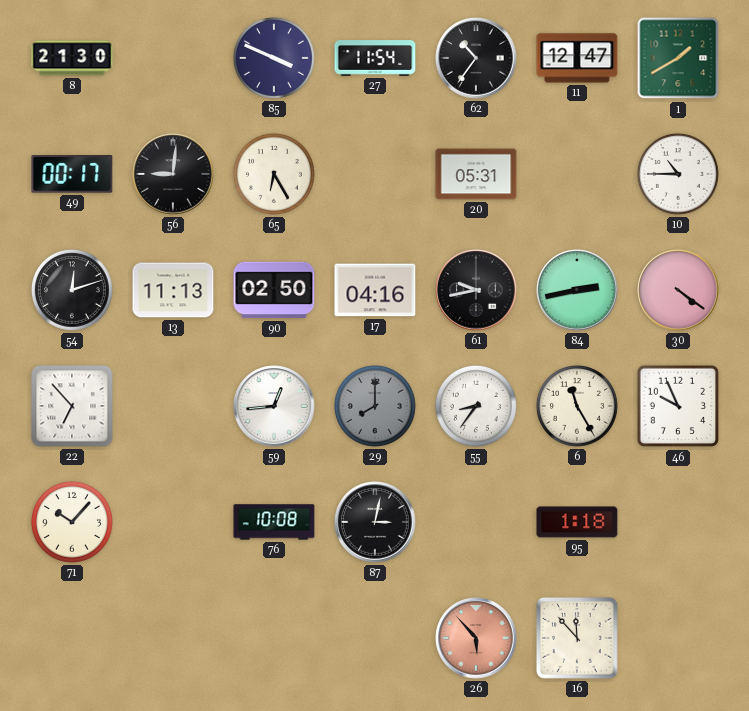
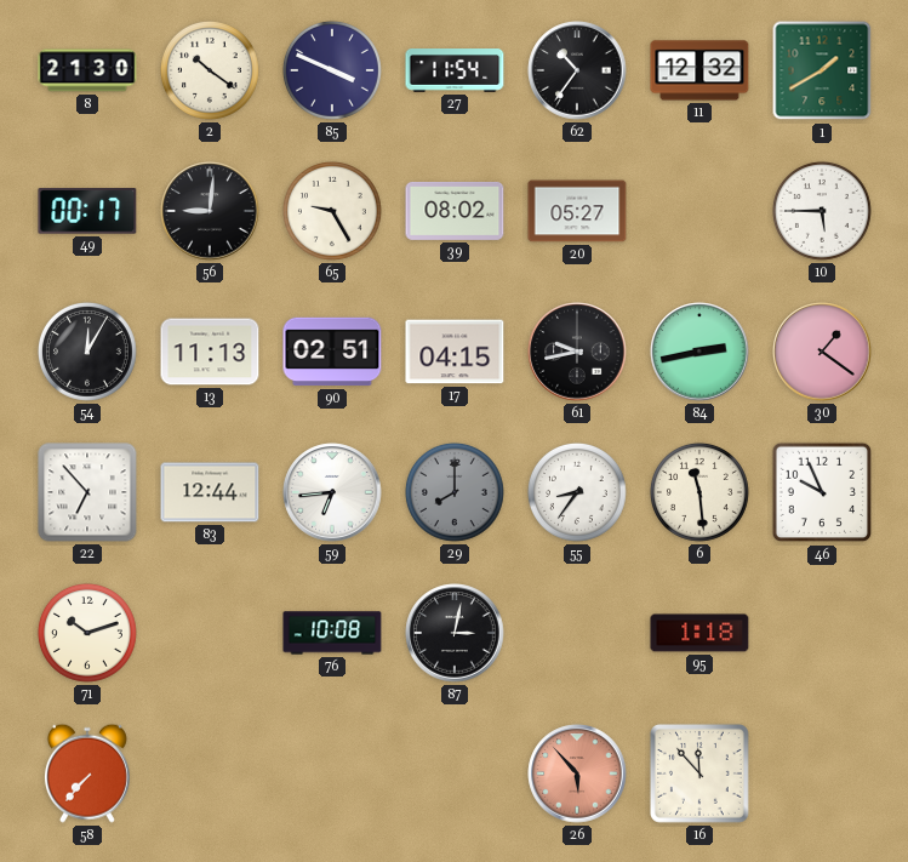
2: none -> 10:21
11: 12:47 -> 12:32
65: 6:25 -> 9:25
39: none -> 08:02
20: 05:31 -> 05:27
10: 10:45 -> 5:45
54: 12:12 -> 12:05
90: 02:50 -> 02:51
17: 04:16 -> 04:15
30: 4:21 -> 1:21
83: none -> 12:44
59: 12:44 -> 6:44
6: 11:25 -> 11:29
71: 10:07 -> 10:12
58: none -> 7:37
